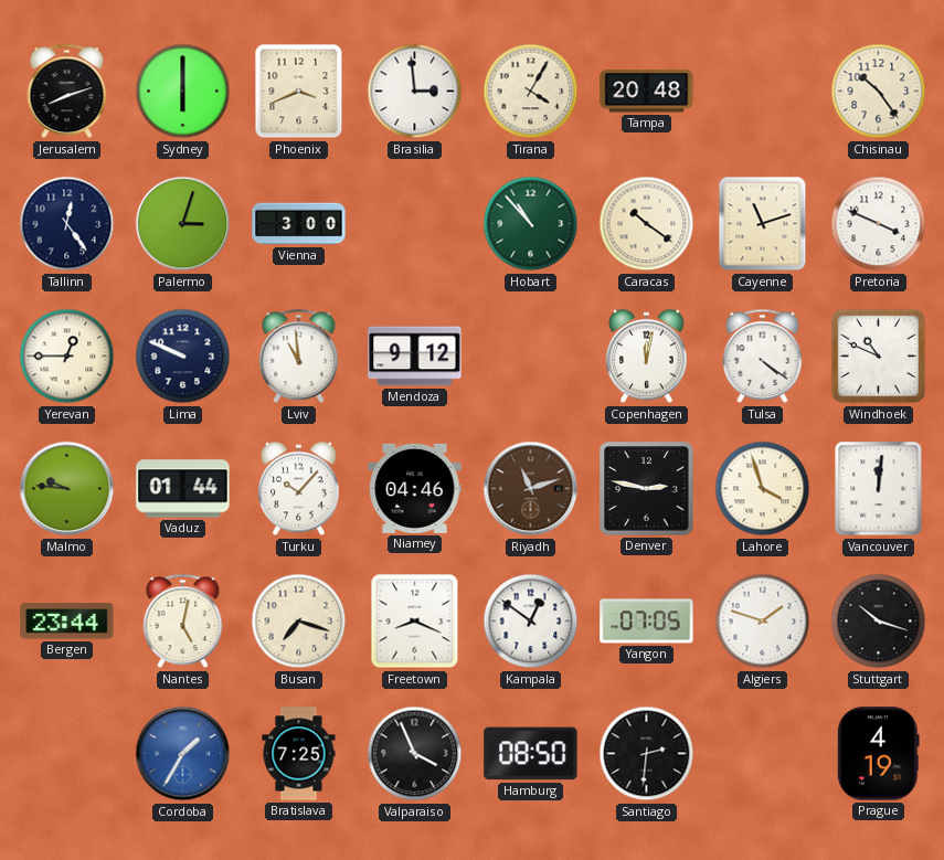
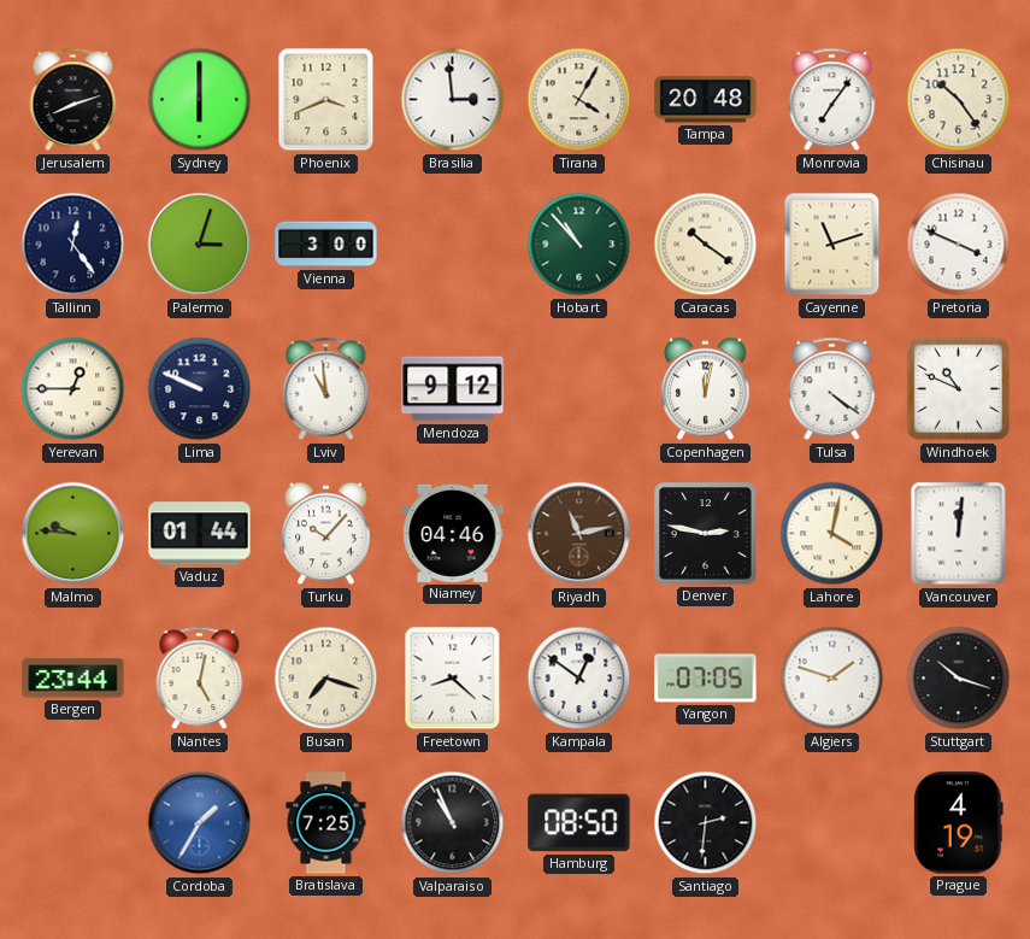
Monrovia: none -> 7:06
Riyadh: 11:12 -> 11:13
Lahore: 3:57 -> 4:02
Freetown: 8:19 -> 8:22
Valparaiso: 3:56 -> 10:56
